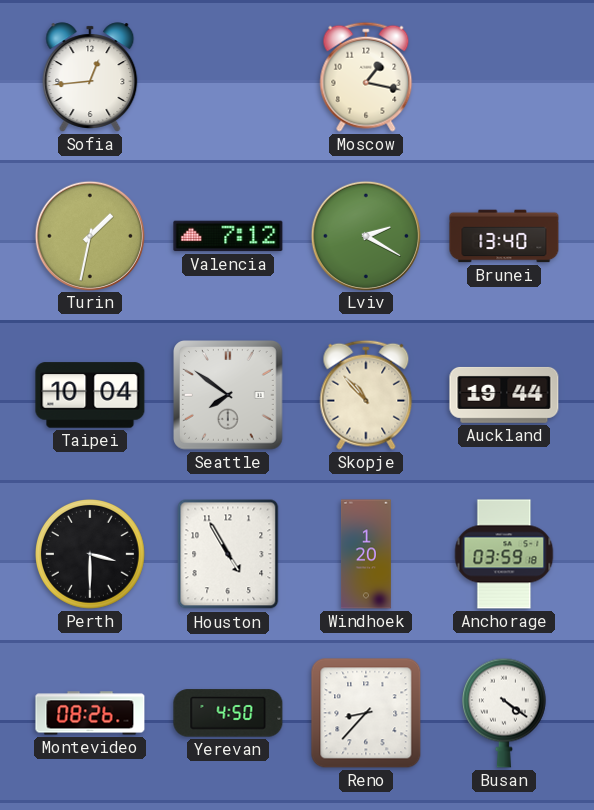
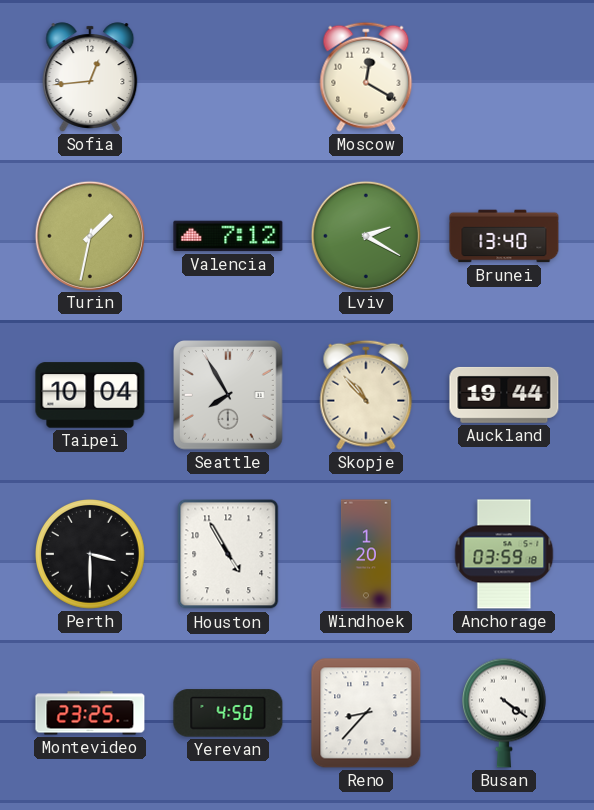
Moscow: 1:17 -> 12:20
Seattle: 7:51 -> 7:55
Montevideo: 08:26 -> 23:25
